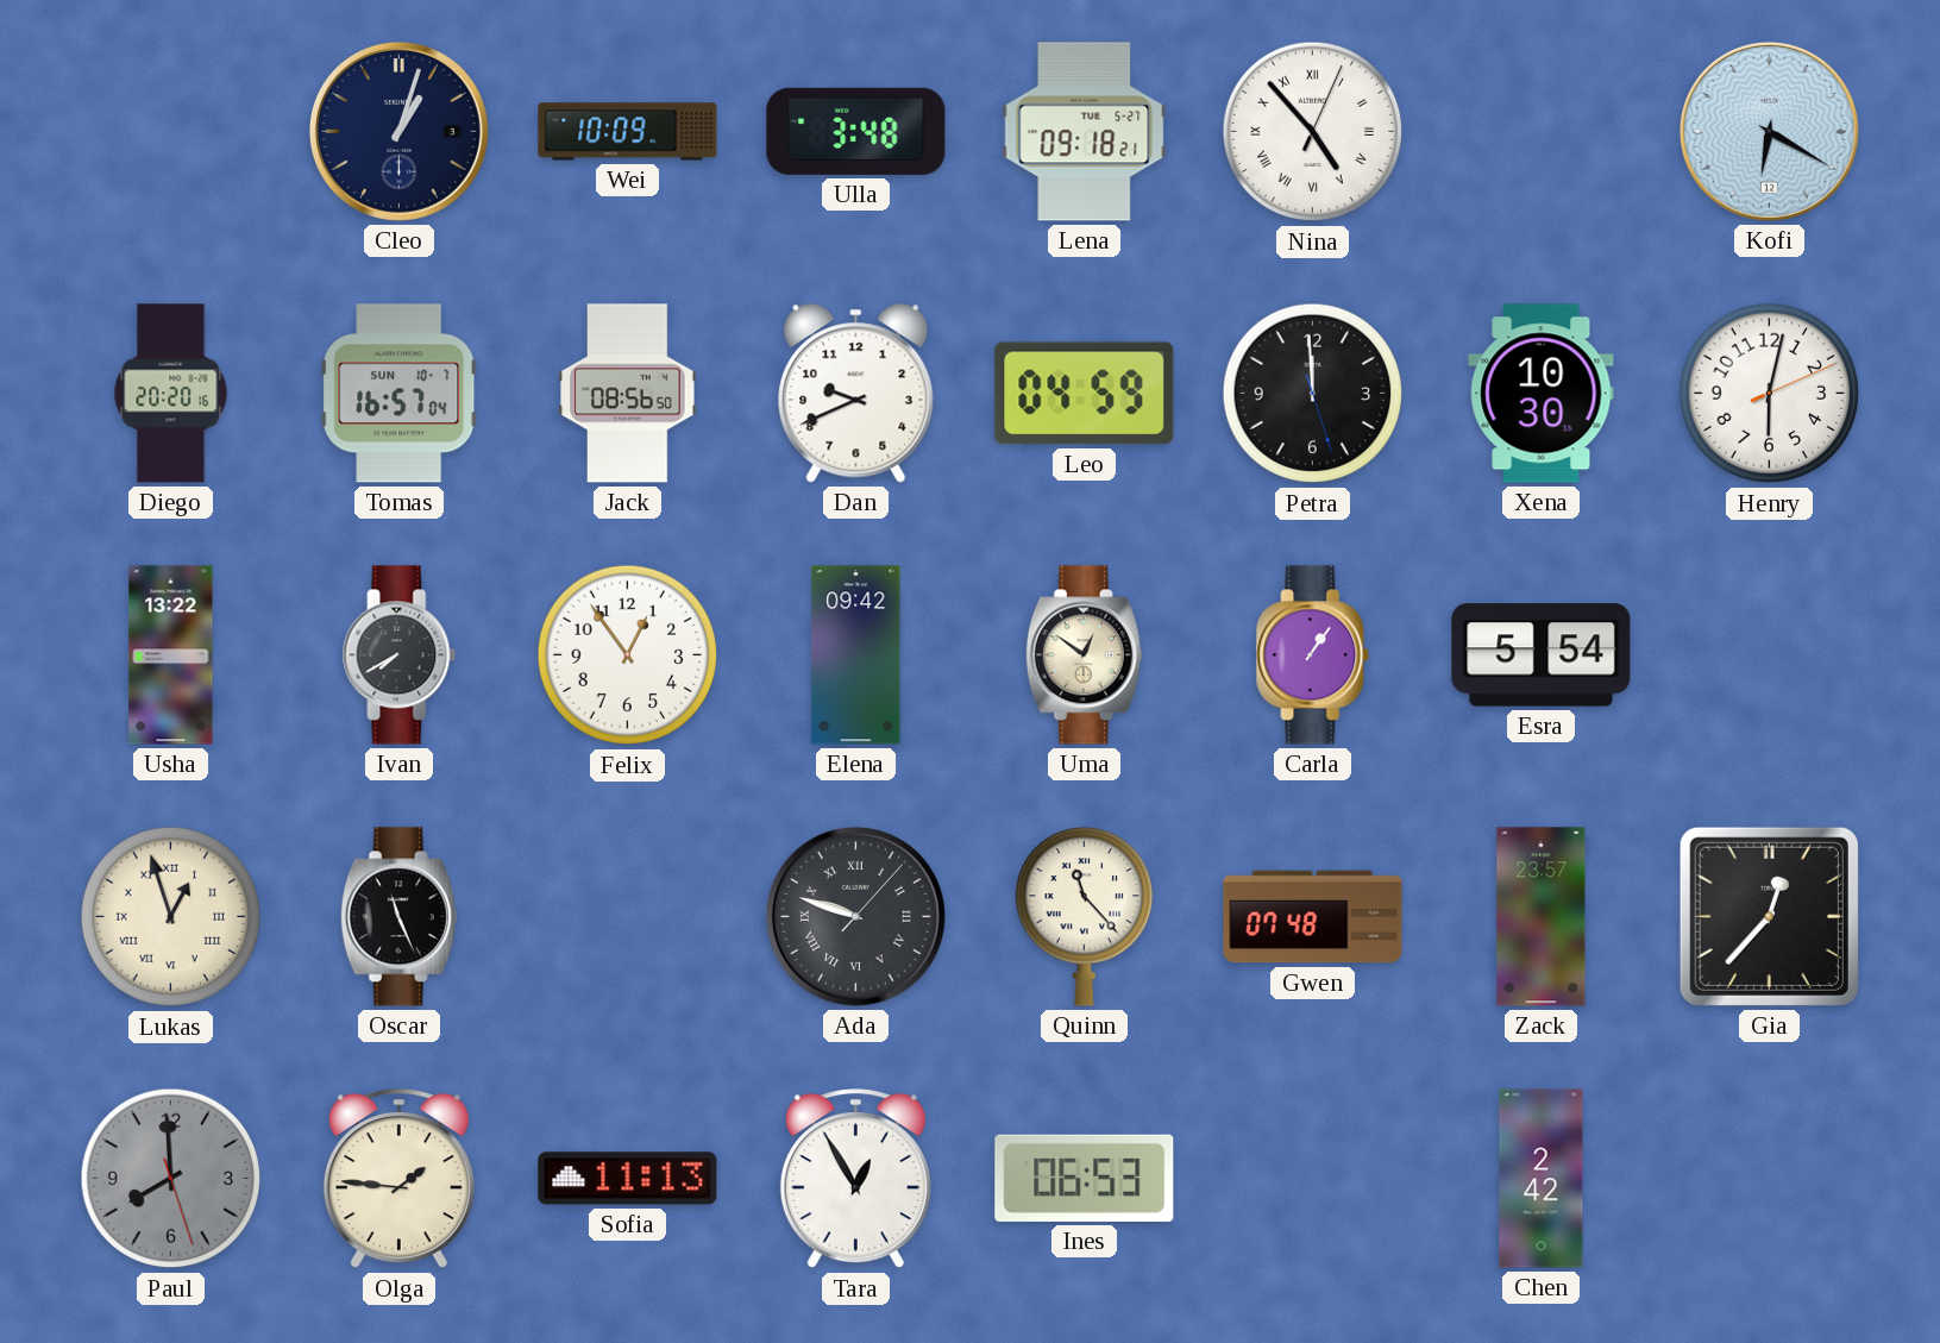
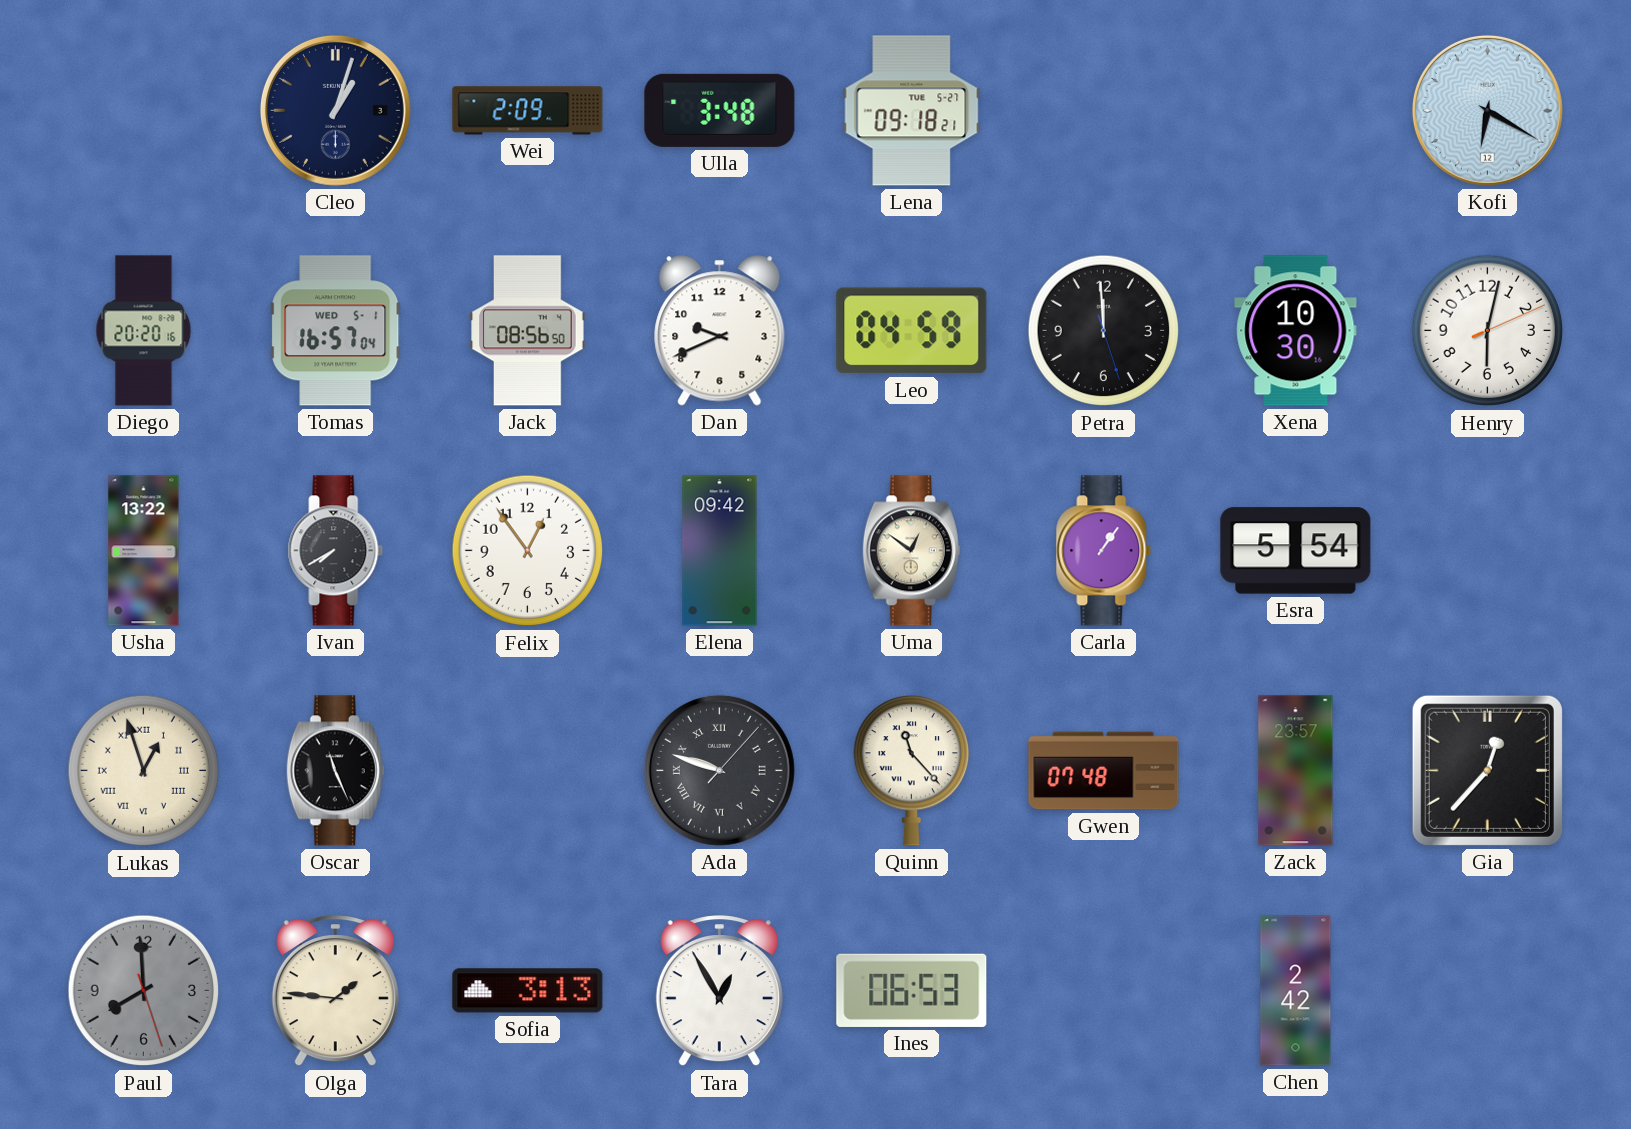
Wei: 10:09 -> 2:09
Nina: 4:53 -> none
Tomas date: SUN 10-7 -> WED 5-1
Sofia: 11:13 -> 3:13
